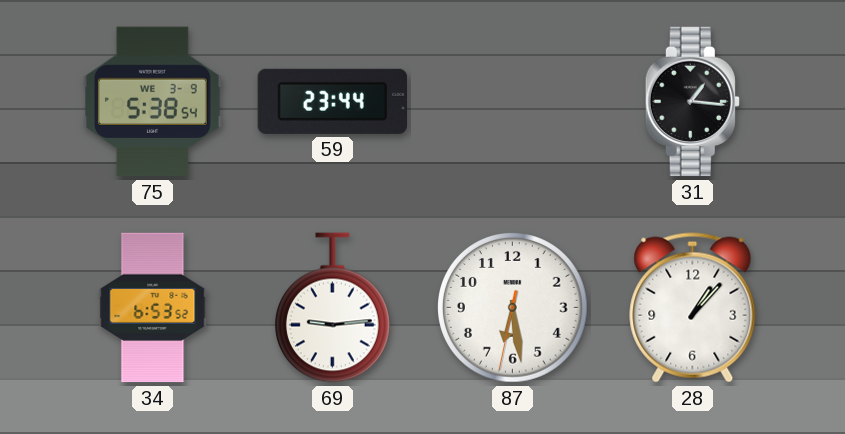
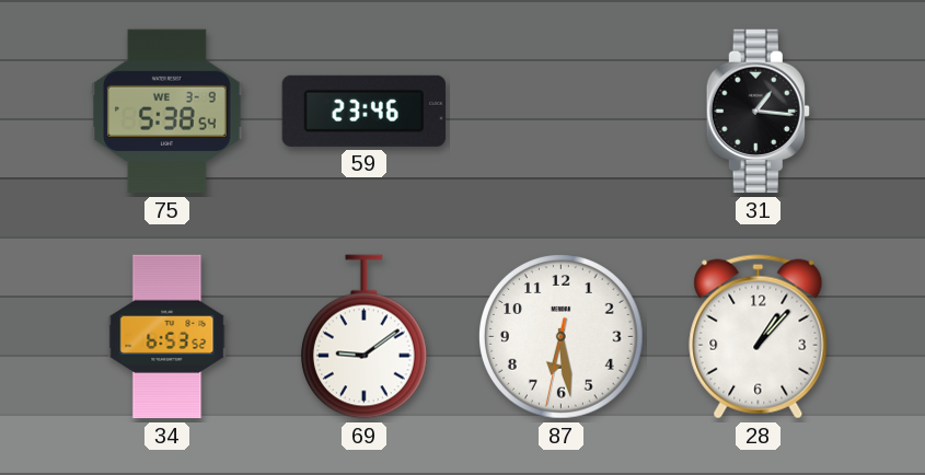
59: 23:44 -> 23:46
69: 9:14 -> 9:09
